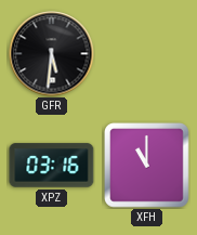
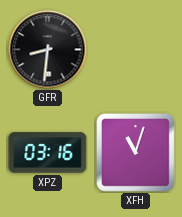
GFR: 5:31 -> 8:31
XFH: 11:00 -> 11:03
